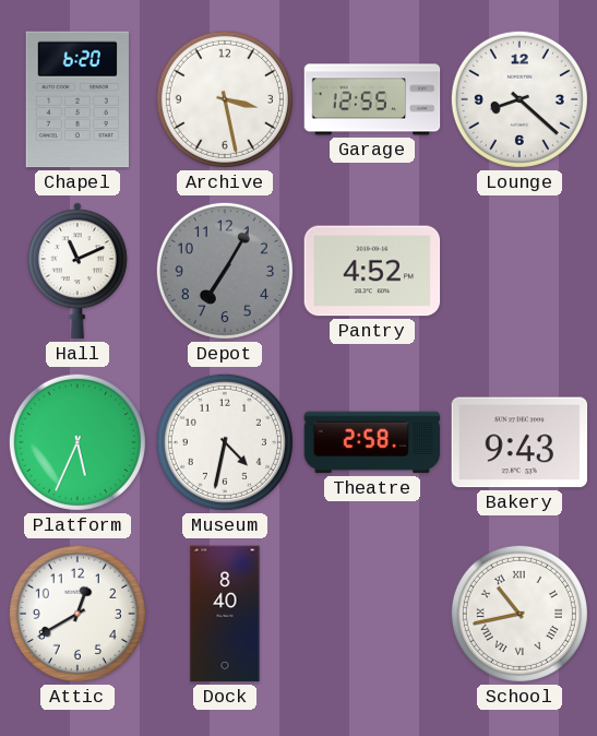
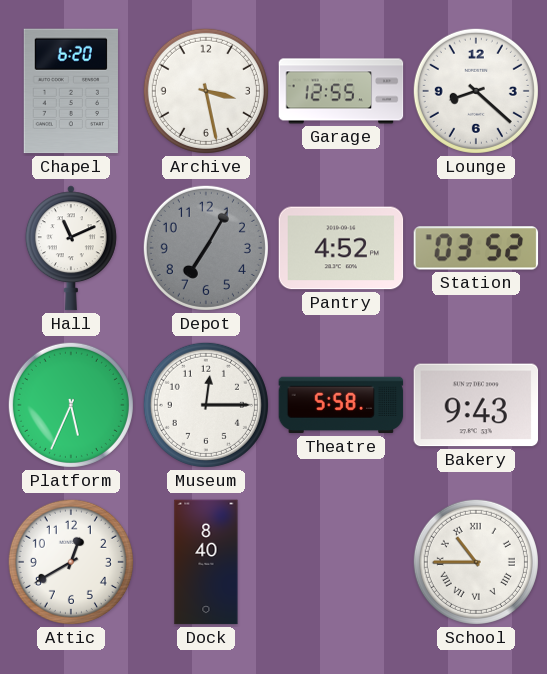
Station: none -> 03:52
Museum: 4:32 -> 12:15
Theatre: 2:58 -> 5:58
School: 10:43 -> 10:45
